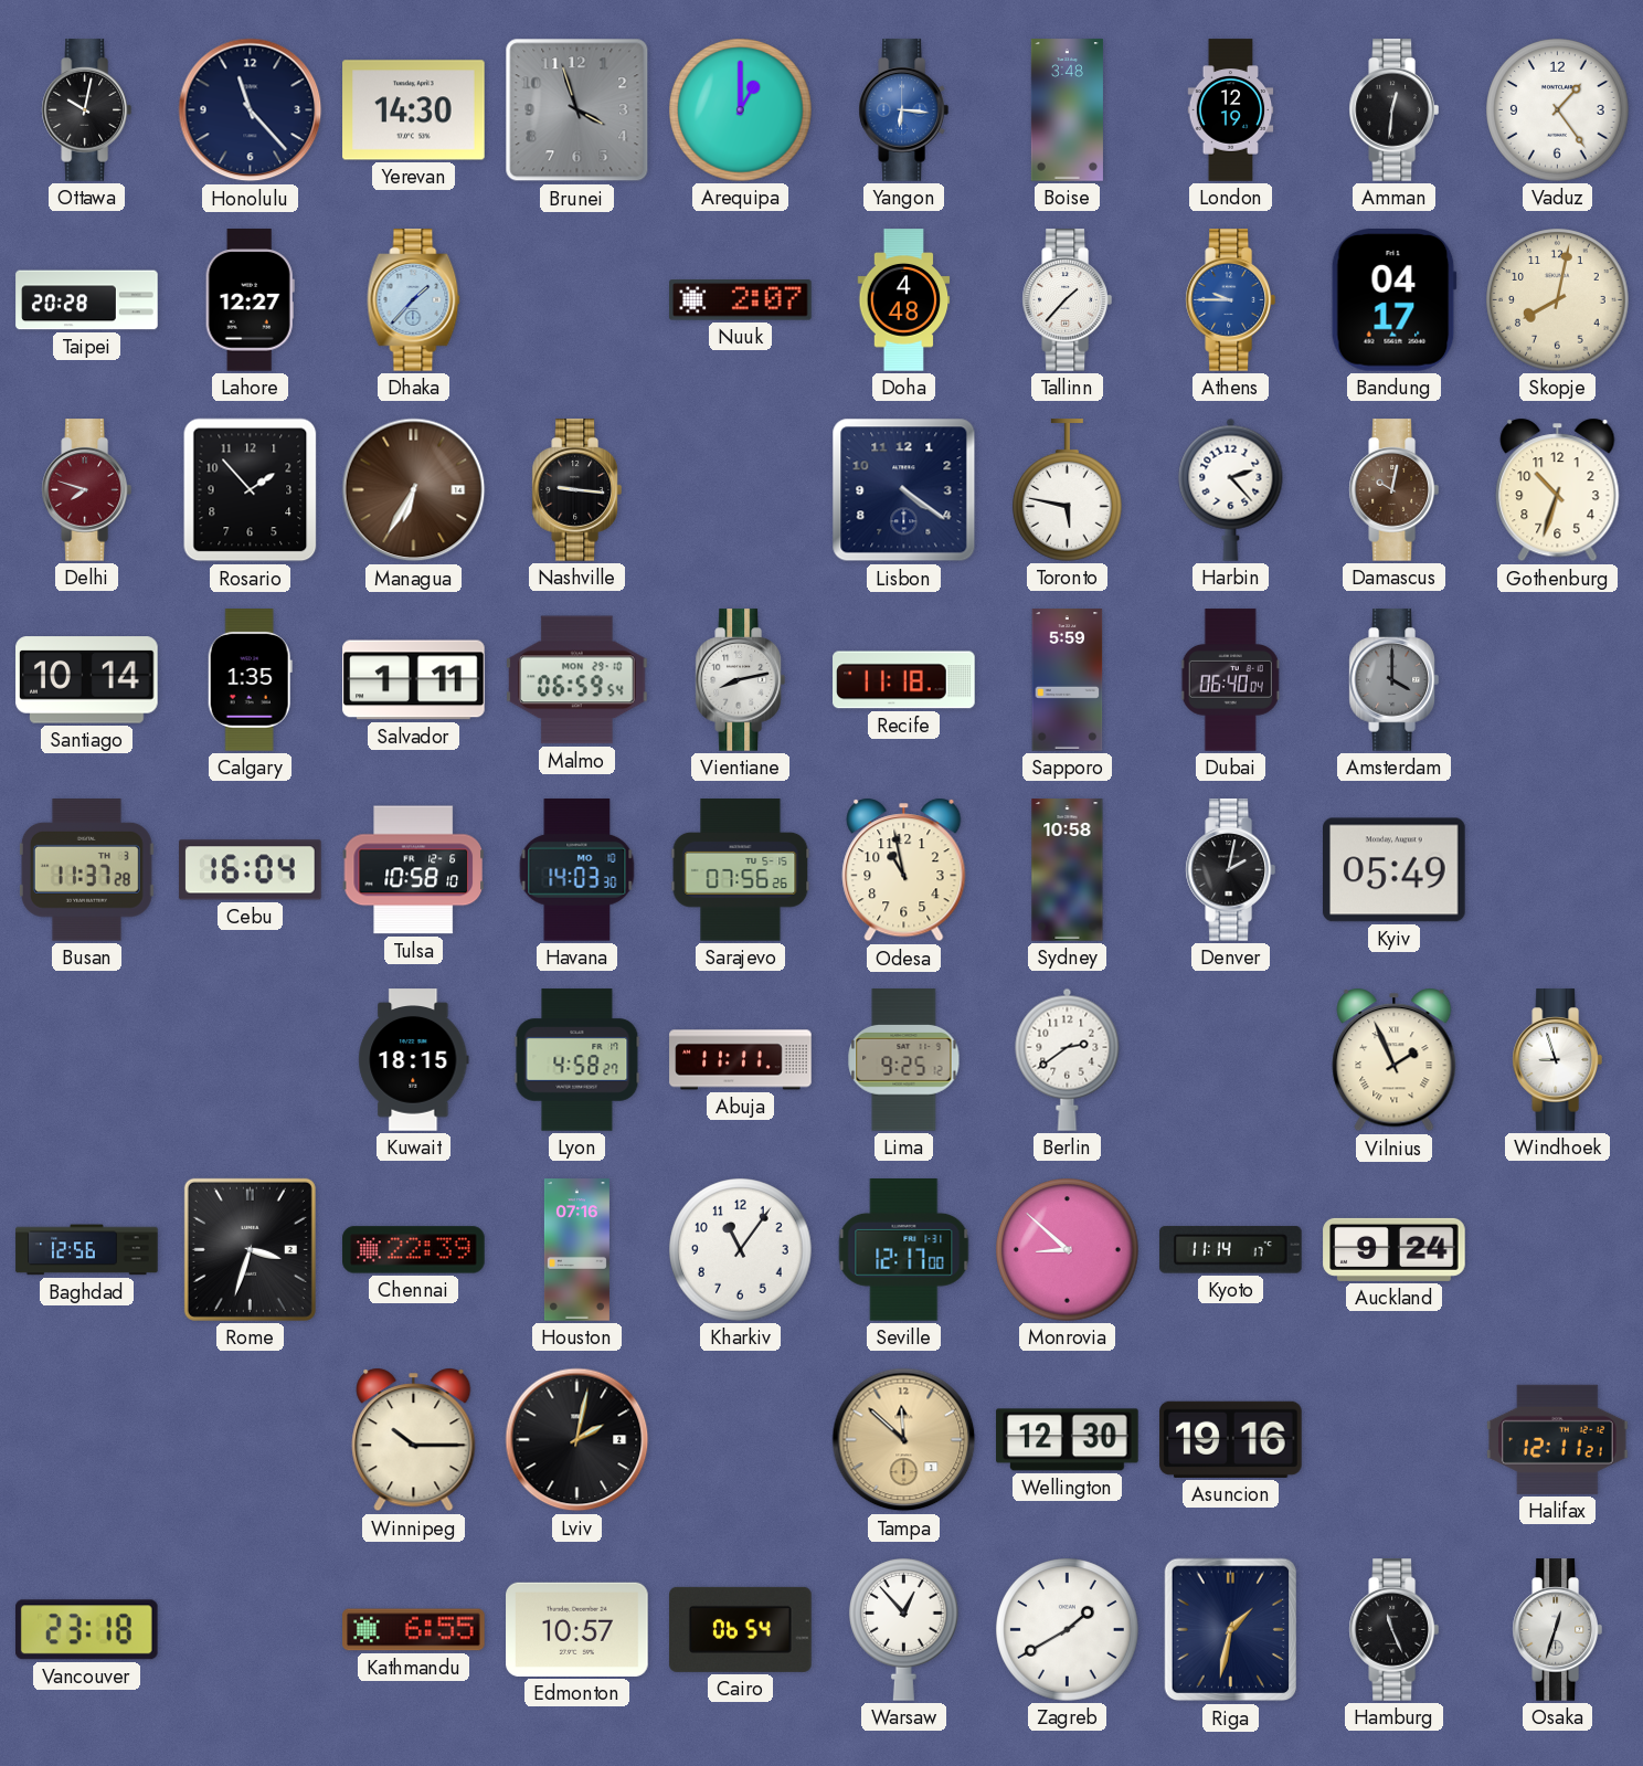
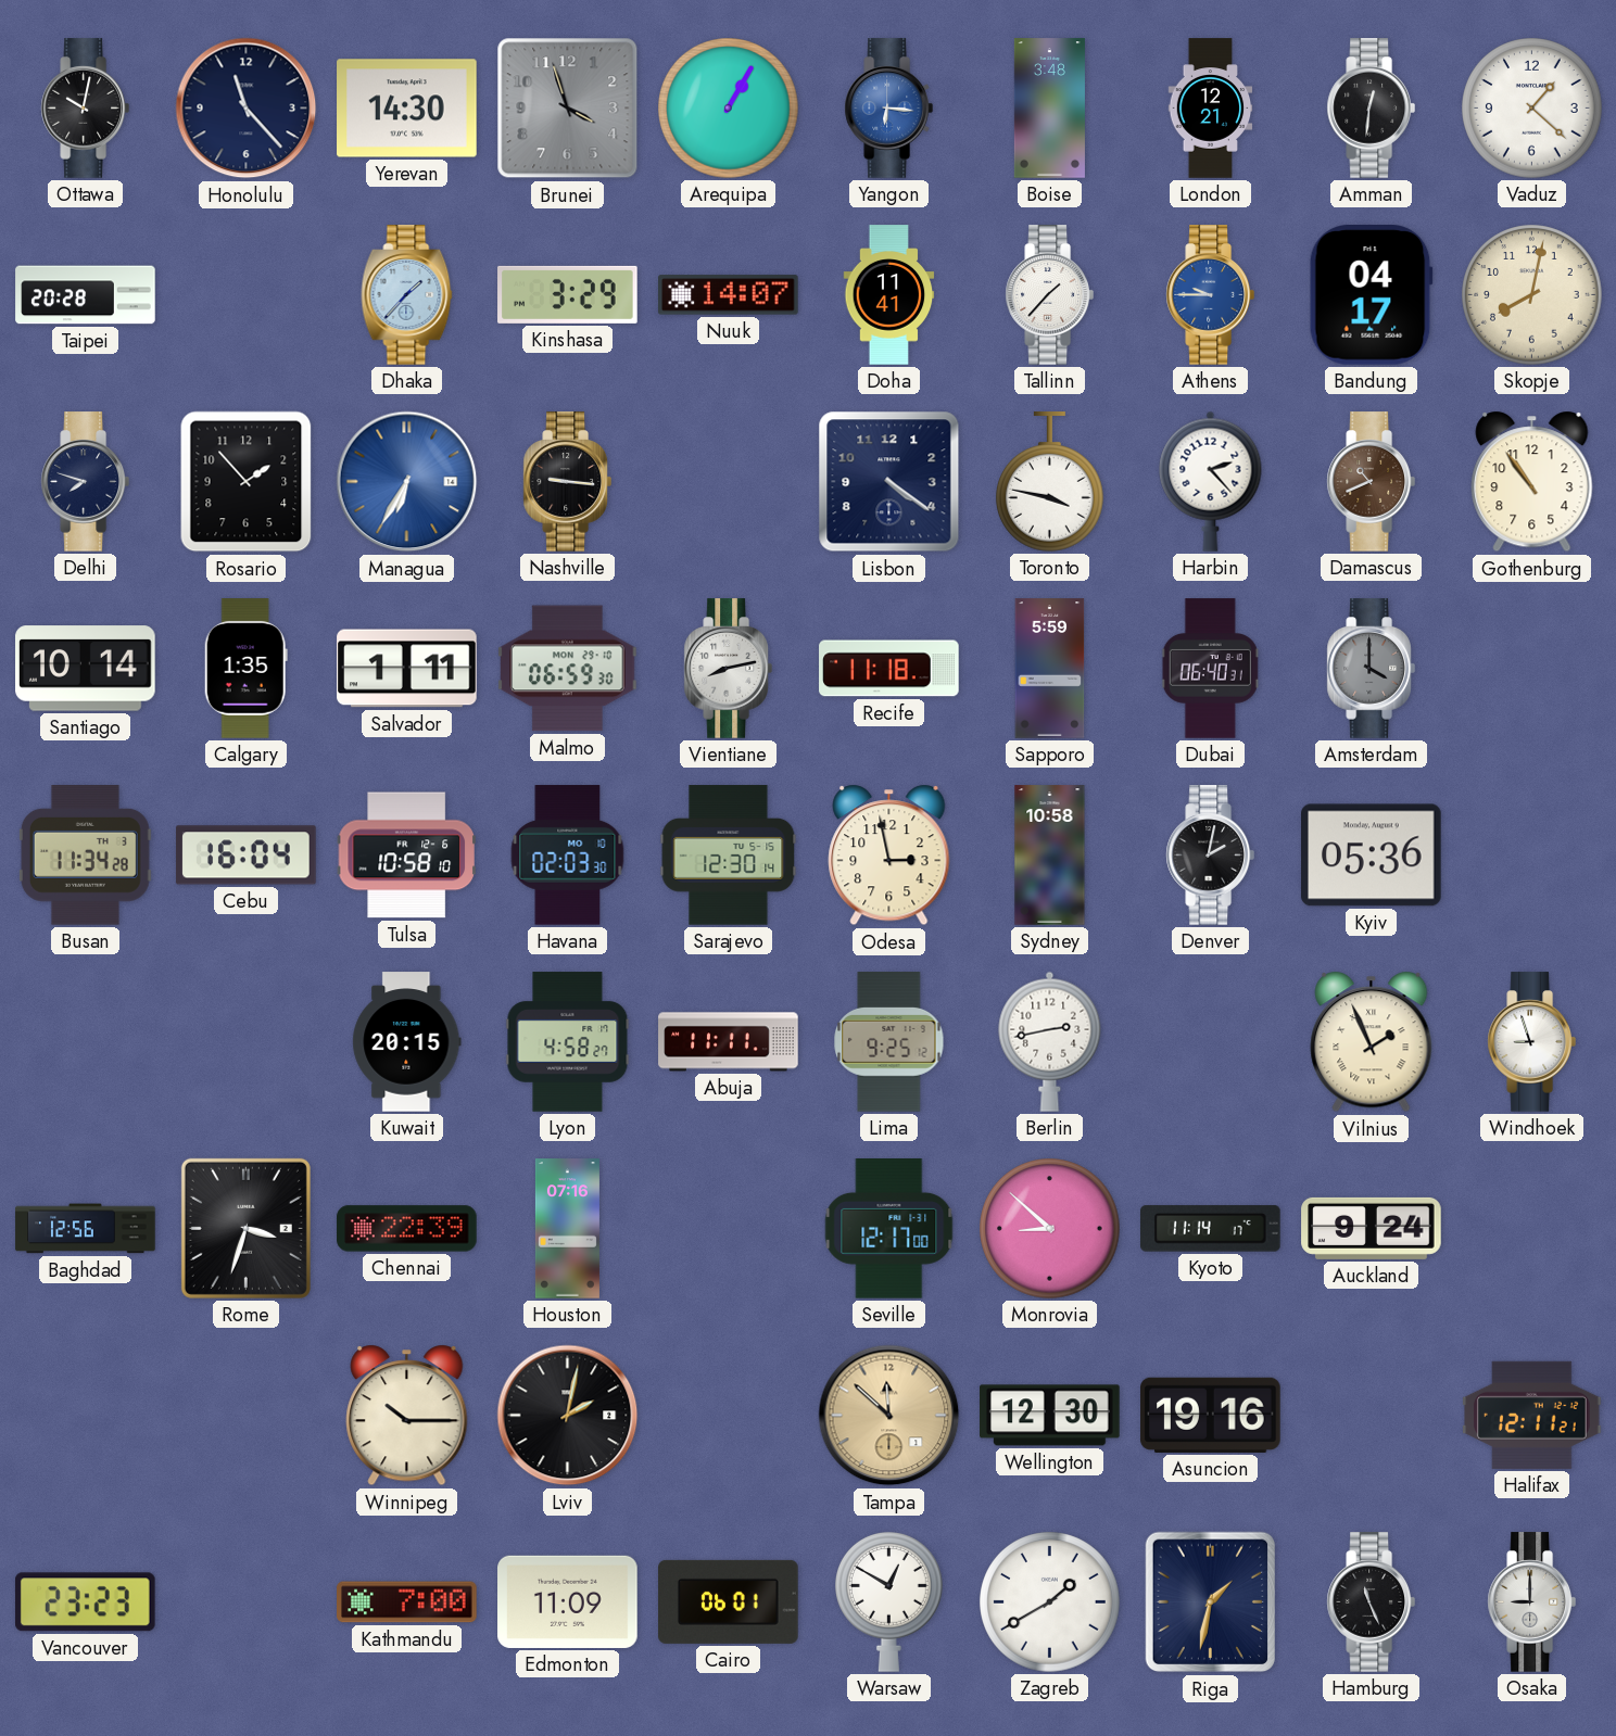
Arequipa: 1:00 -> 1:05
London: 12:19 -> 12:21
Vaduz: 1:24 -> 1:22
Lahore: 12:27 -> none
Kinshasa: none -> 3:29
Nuuk: 2:07 -> 14:07
Doha: 4:48 -> 11:41
Delhi dial: burgundy -> navy
Managua dial: brown -> blue
Toronto: 5:47 -> 3:47
Damascus: 10:02 -> 10:41
Gothenburg: 10:33 -> 10:54
Malmo: 06:59:54 -> 06:59:30
Dubai: 06:40:04 -> 06:40:31
Busan: 11:37 -> 11:34
Havana: 14:03 -> 02:03
Sarajevo: 07:56 -> 12:30
Odesa: 10:58 -> 2:58
Kyiv: 05:49 -> 05:36
Kuwait: 18:15 -> 20:15
Berlin: 2:39 -> 2:43
Kharkiv: 11:06 -> none
Vancouver: 23:18 -> 23:23
Kathmandu: 6:55 -> 7:00
Edmonton: 10:57 -> 11:09
Cairo: 06:54 -> 06:01
Warsaw: 12:53 -> 12:50
Osaka: 12:33 -> 9:00
